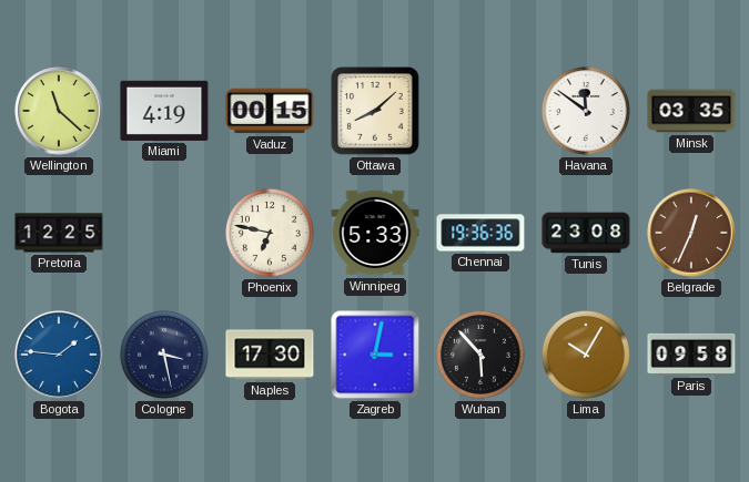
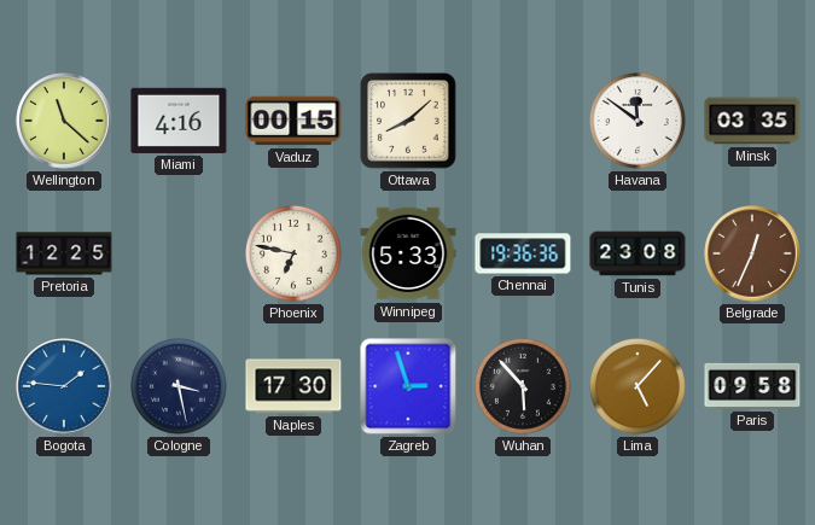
Miami: 4:19 -> 4:16
Zagreb: 3:02 -> 2:57
Lima: 10:05 -> 5:07
